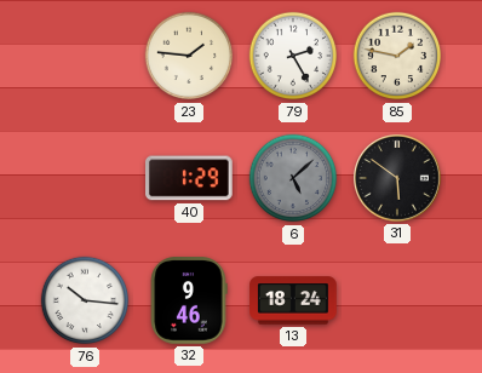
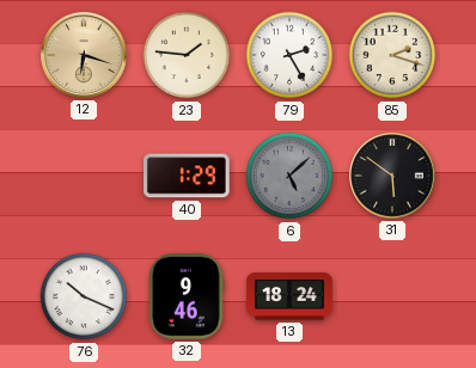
12: none -> 6:18
85: 1:47 -> 2:18
76: 10:16 -> 10:19
